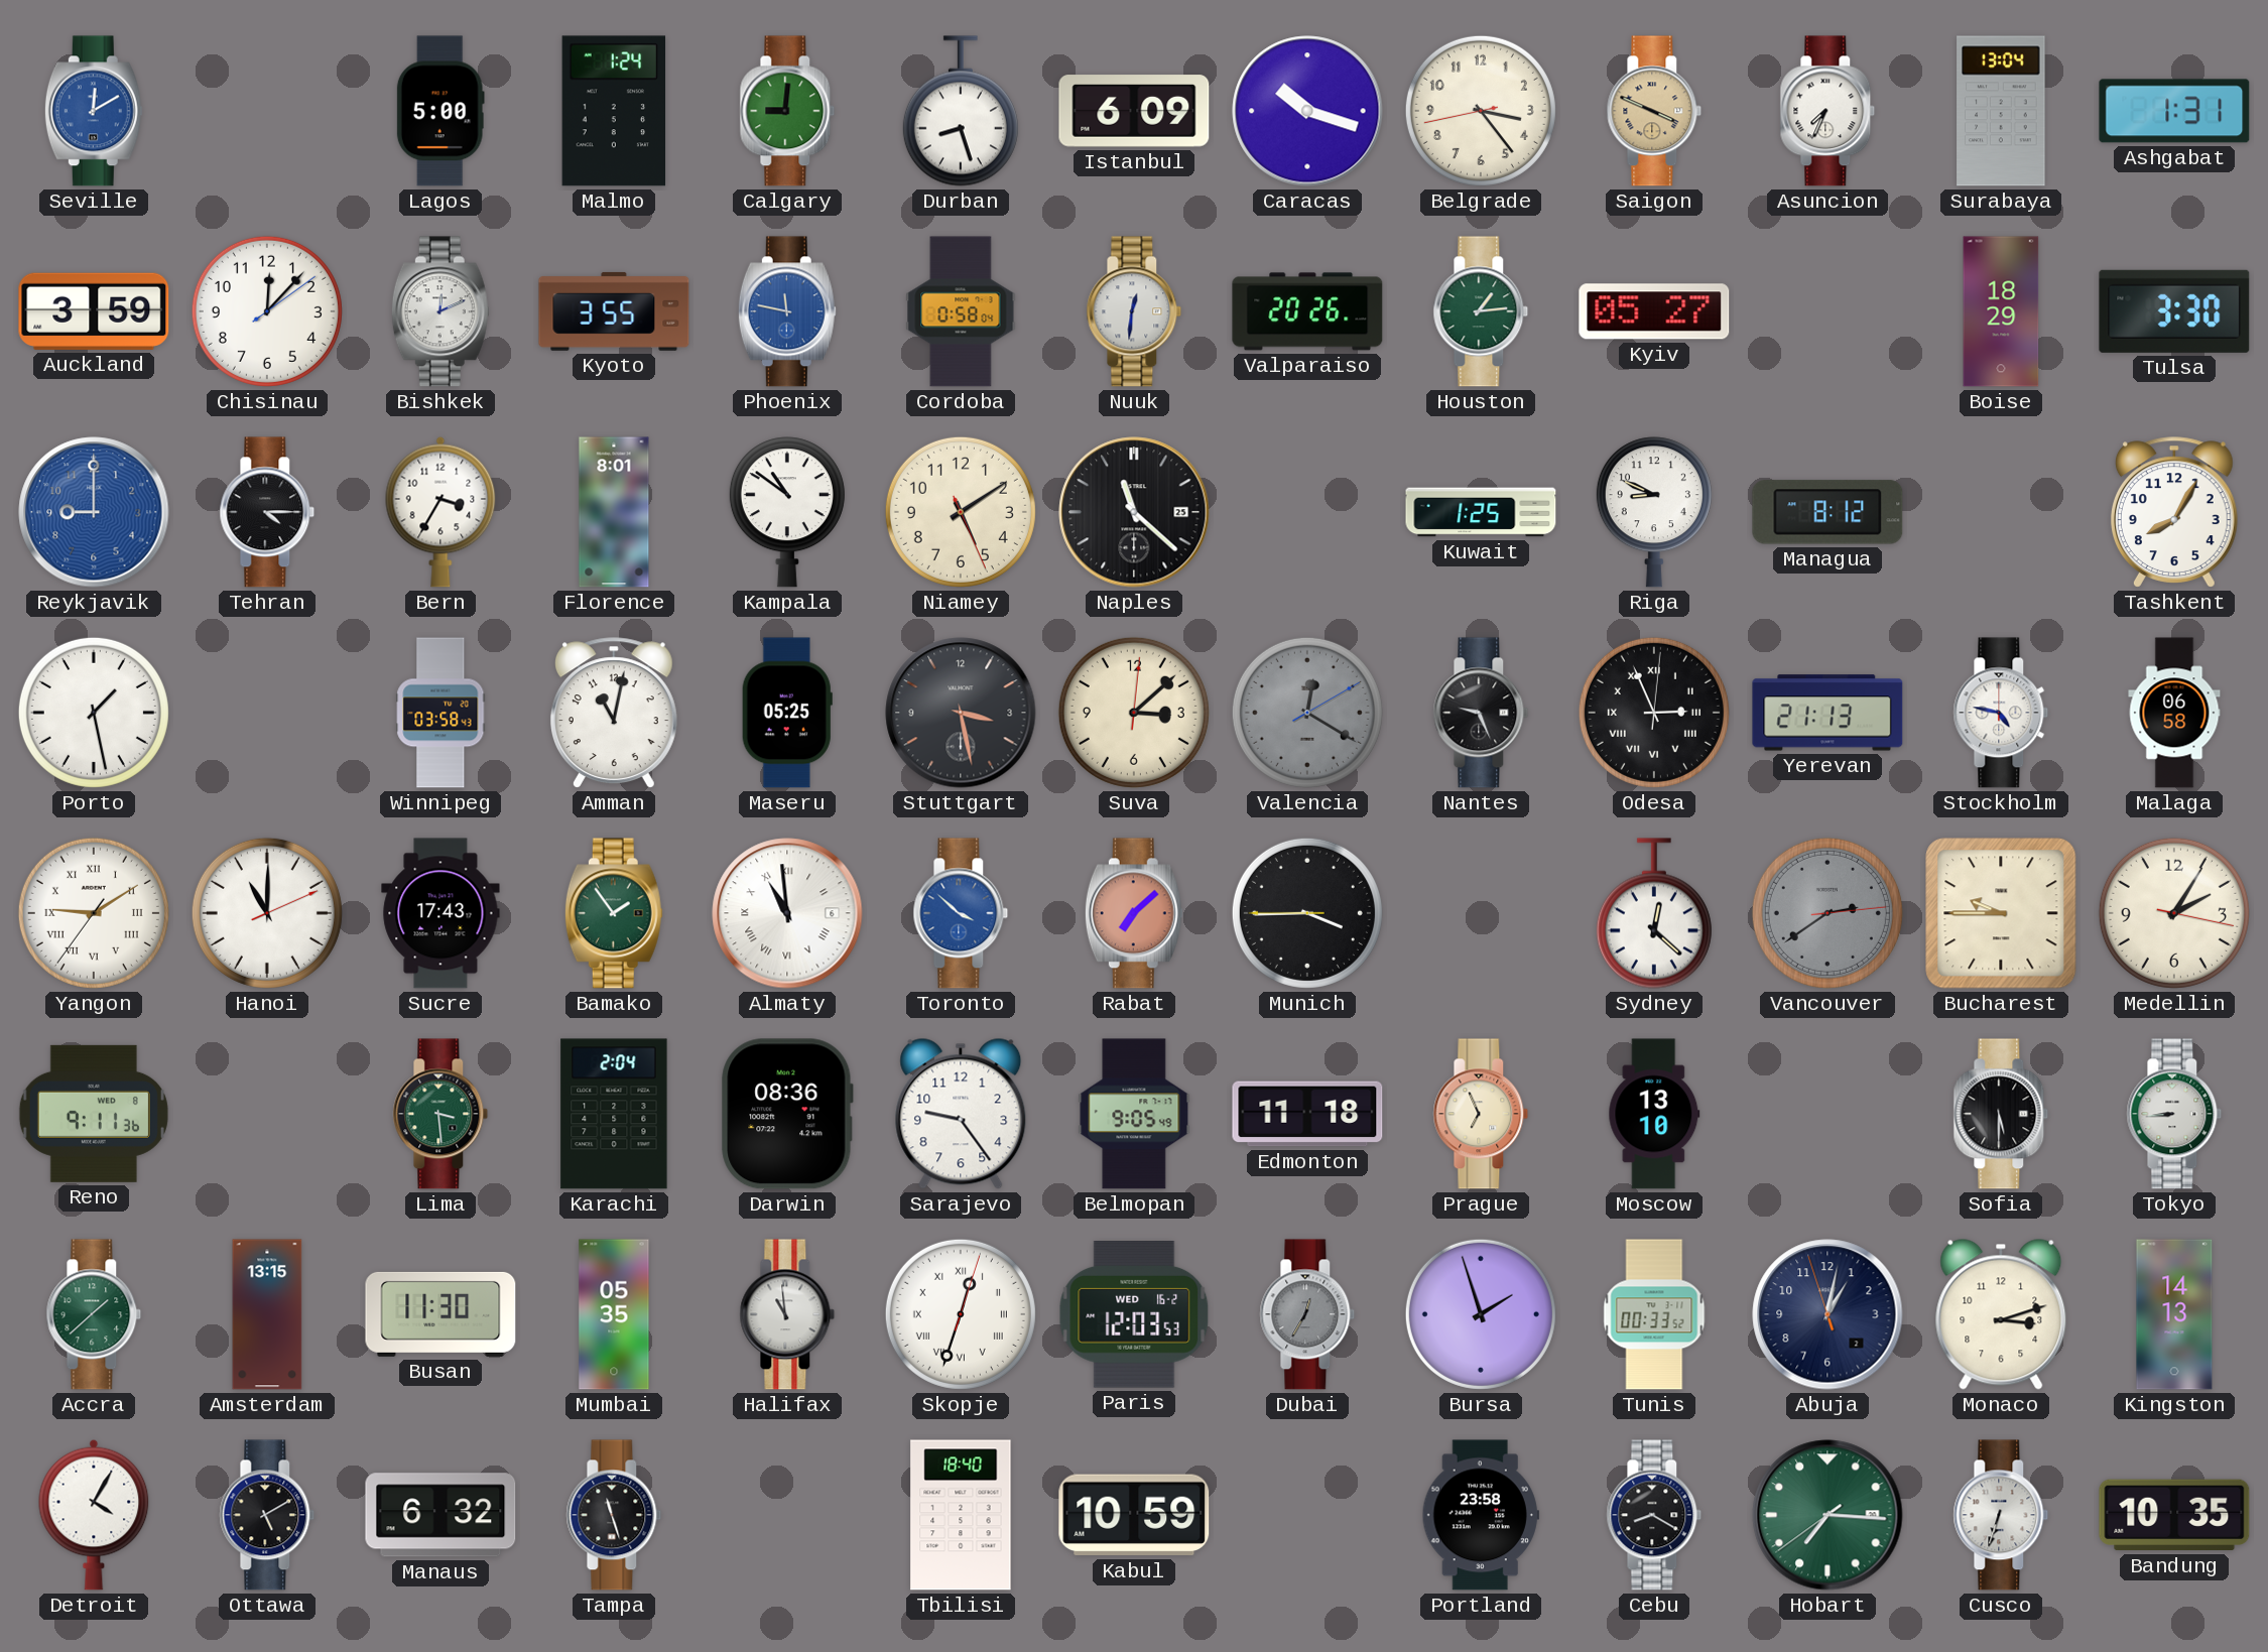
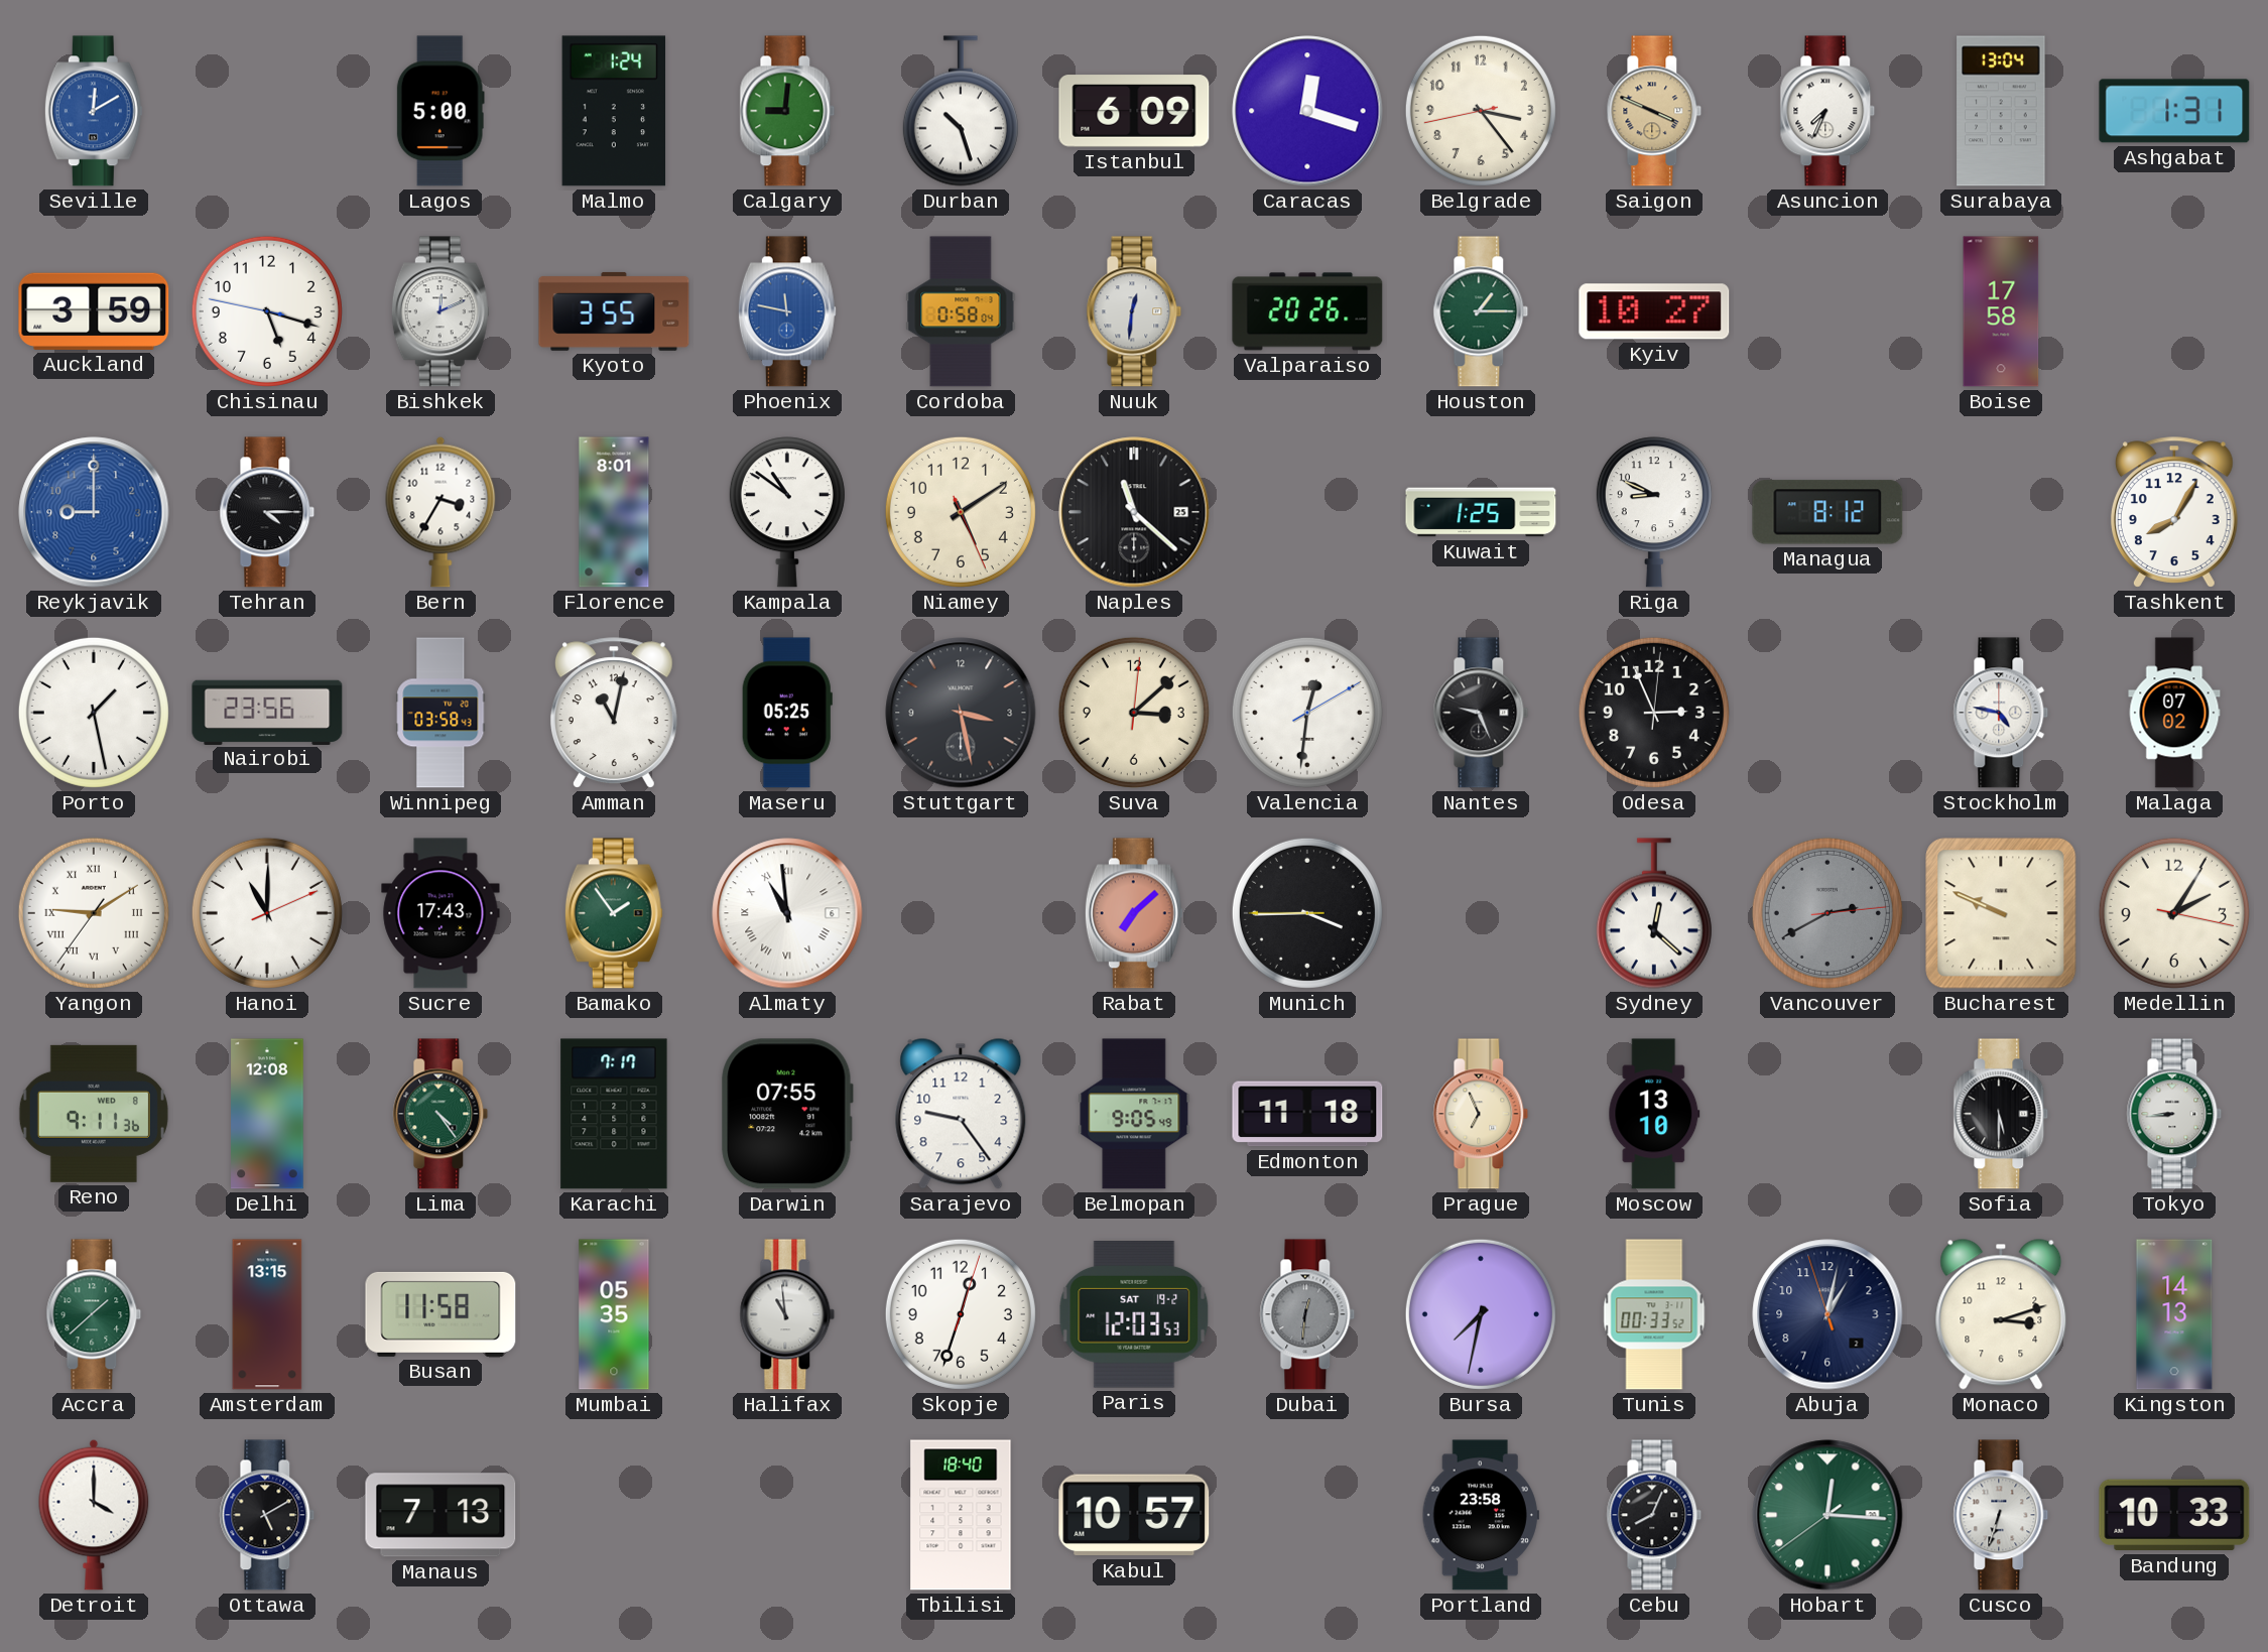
Durban: 8:27 -> 10:27
Caracas: 10:18 -> 12:18
Chisinau: 12:07 -> 5:17
Houston: 1:14 -> 1:15
Kyiv: 05:27 -> 10:27
Boise: 18:29 -> 17:58
Tulsa: 3:30 -> none
Nairobi: none -> 23:56
Valencia: 12:20 -> 12:31
Valencia dial: grey -> white
Odesa numerals: Roman -> Arabic
Yerevan: 21:13 -> none
Malaga: 06:58 -> 07:02
Toronto: 3:52 -> none
Vancouver: 2:39 -> 2:40
Bucharest: 9:45 -> 9:49
Delhi: none -> 12:08
Lima: 3:29 -> 4:24
Karachi: 2:04 -> 7:17
Darwin: 08:36 -> 07:55
Busan: 11:30 -> 11:58
Skopje numerals: Roman -> Arabic
Paris date: WED 16-2 -> SAT 19-2
Dubai: 12:35 -> 12:31
Bursa: 1:57 -> 7:32
Detroit: 4:05 -> 4:00
Manaus: 6:32 -> 7:13
Tampa: 11:27 -> none
Kabul: 10:59 -> 10:57
Cebu: 8:20 -> 8:04
Hobart: 7:15 -> 12:15
Bandung: 10:35 -> 10:33
